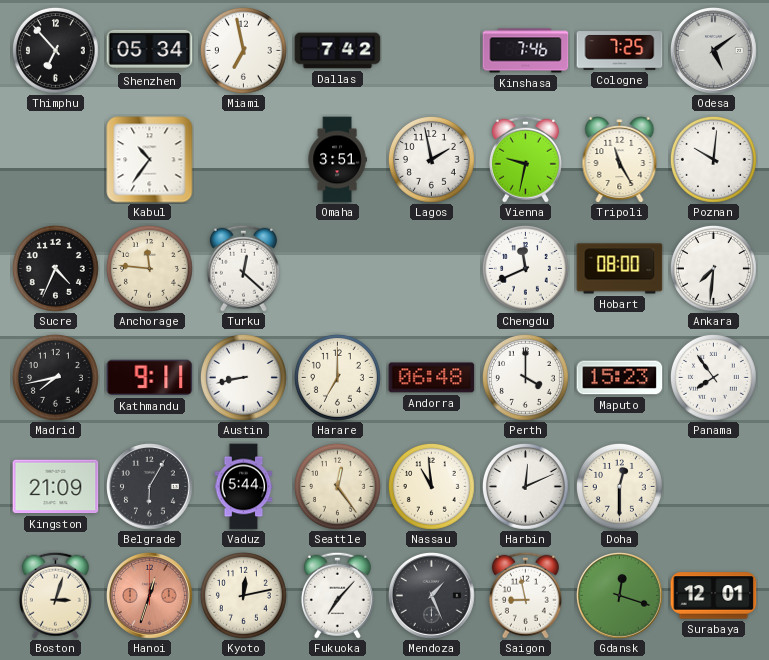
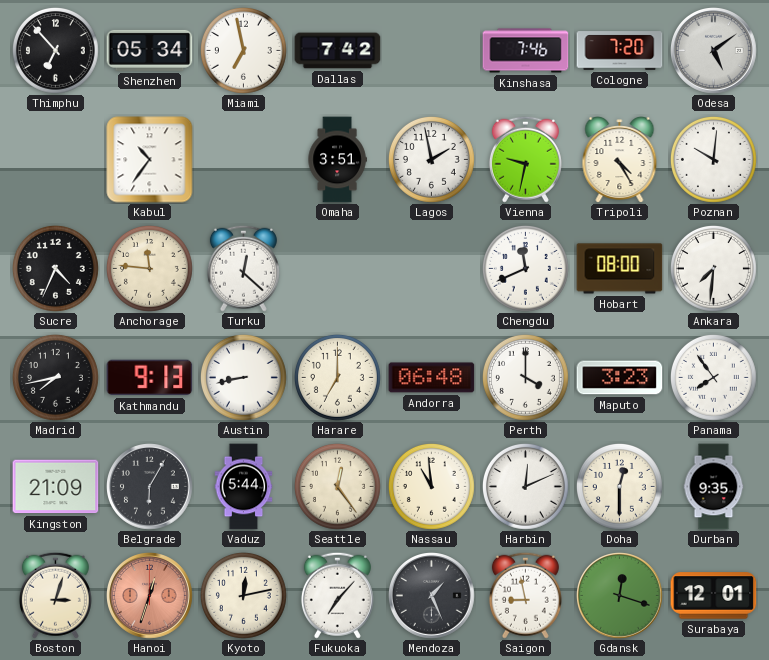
Cologne: 7:25 -> 7:20
Tripoli: 11:25 -> 4:25
Kathmandu: 9:11 -> 9:13
Maputo: 15:23 -> 3:23
Durban: none -> 9:35
